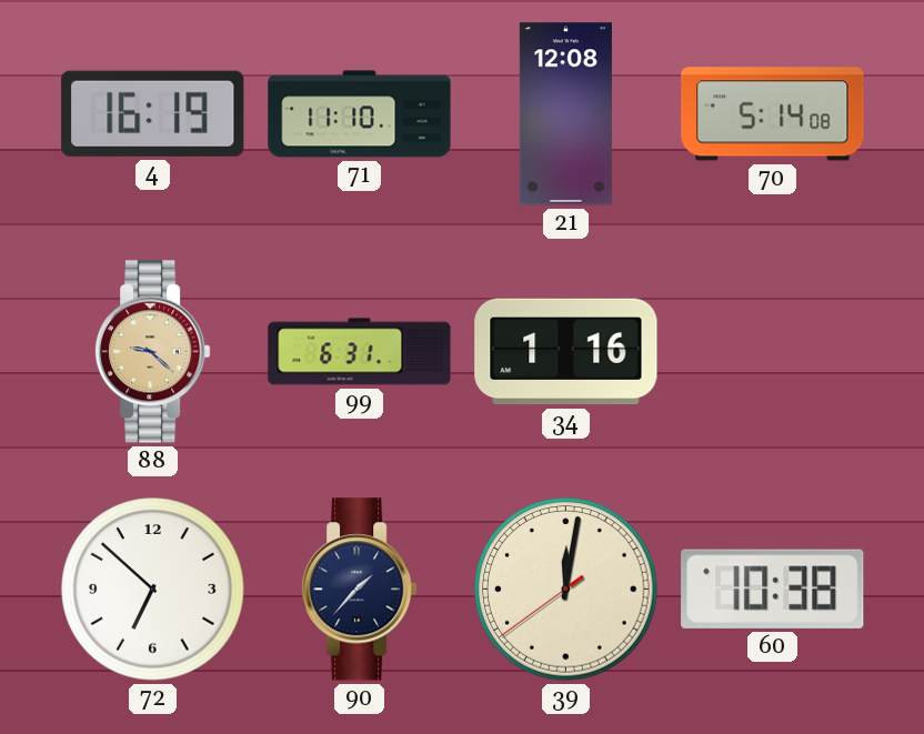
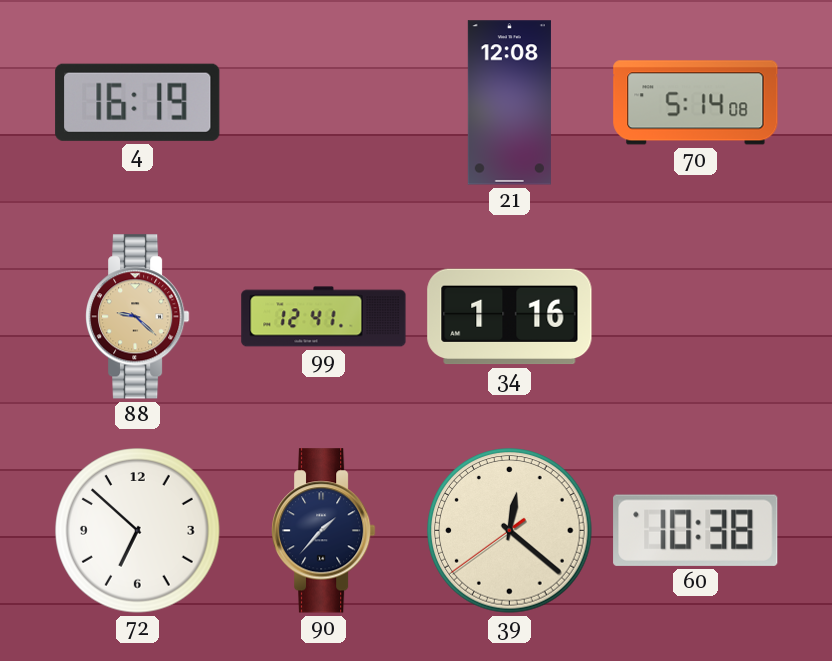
71: 11:10 -> none
99: 6:31 -> 12:41
39: 12:01 -> 12:21
